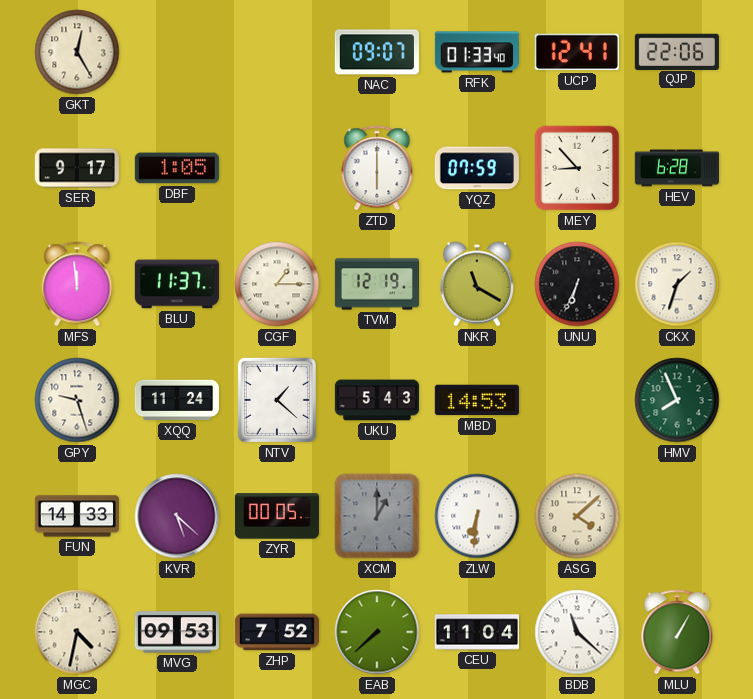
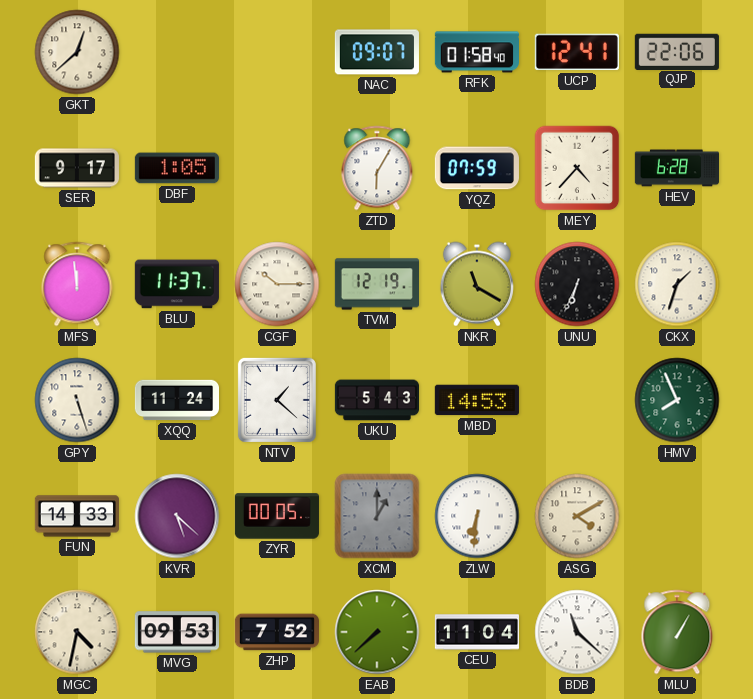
GKT: 12:25 -> 12:38
RFK: 01:33 -> 01:58
ZTD: 6:00 -> 6:05
MEY: 8:53 -> 4:37
CGF: 1:15 -> 10:15
GPY: 9:27 -> 5:27
ASG: 4:08 -> 4:10
